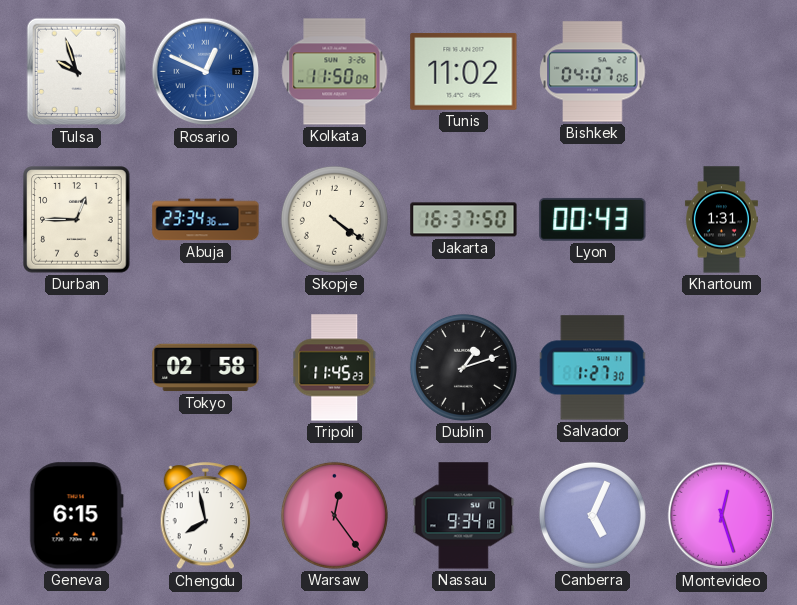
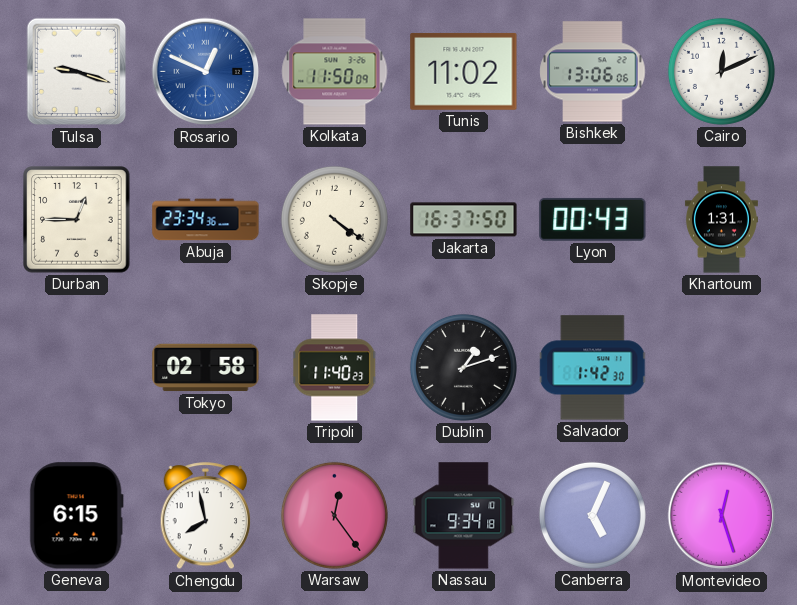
Tulsa: 9:57 -> 9:18
Bishkek: 04:07 -> 13:06
Cairo: none -> 12:11
Tripoli: 11:45 -> 11:40
Salvador: 1:27 -> 1:42
